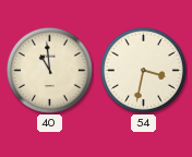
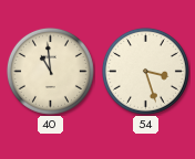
54: 3:32 -> 3:27
